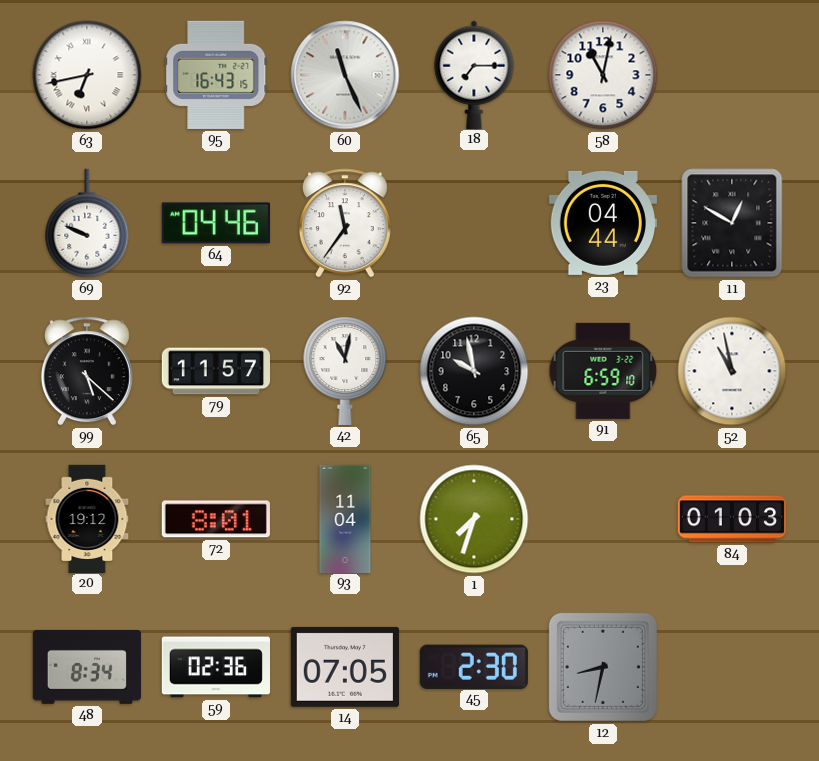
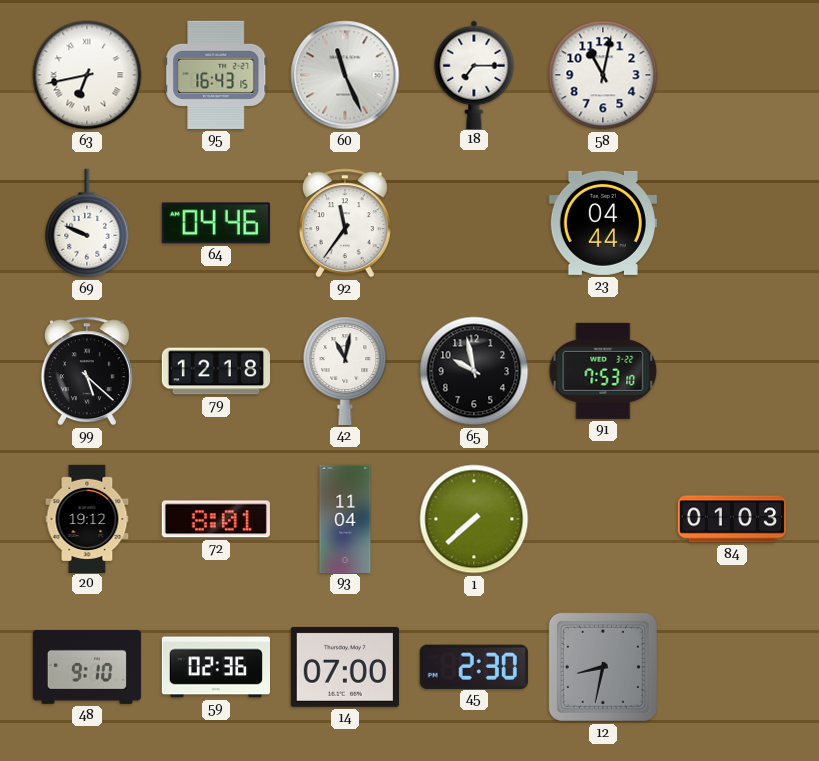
11: 12:50 -> none
79: 11:57 -> 12:18
91: 6:59 -> 7:53
52: 10:58 -> none
1: 7:33 -> 7:38
48: 8:34 -> 9:10
14: 07:05 -> 07:00
